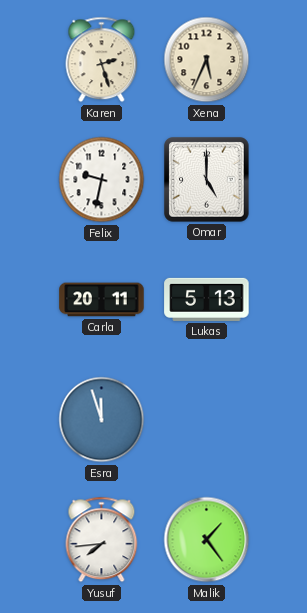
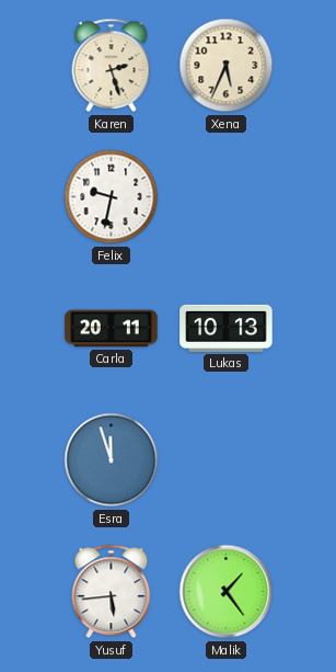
Omar: 5:00 -> none
Lukas: 5:13 -> 10:13
Yusuf: 7:44 -> 5:44
